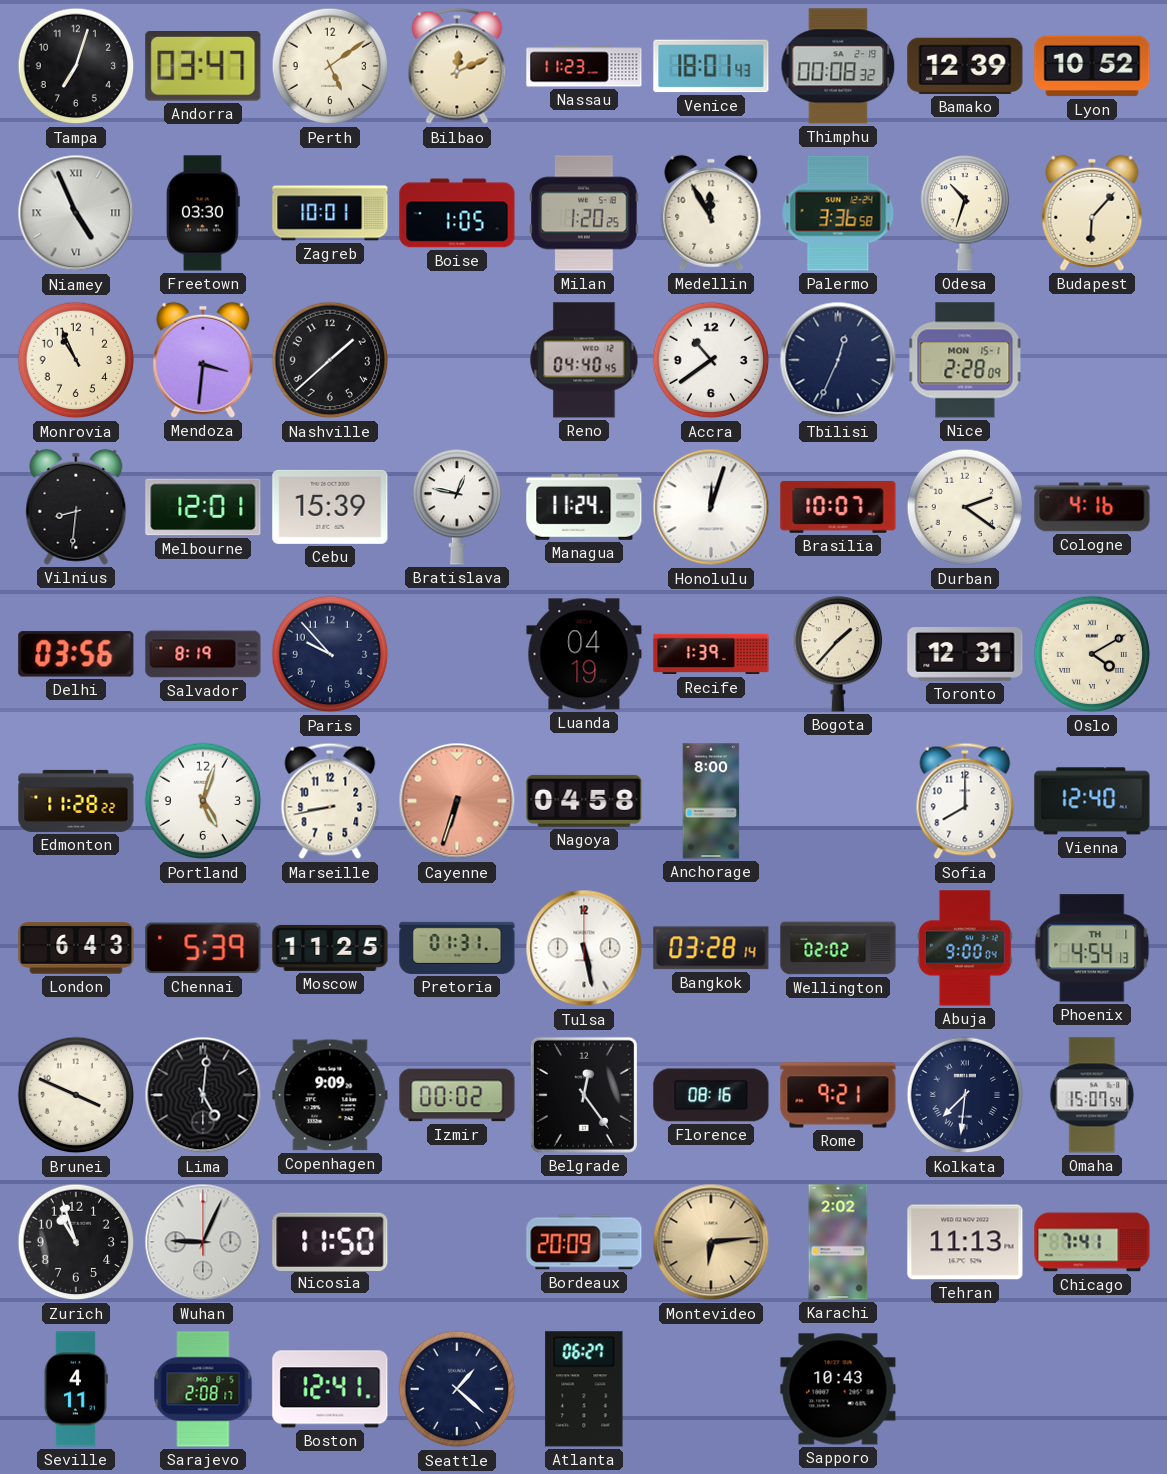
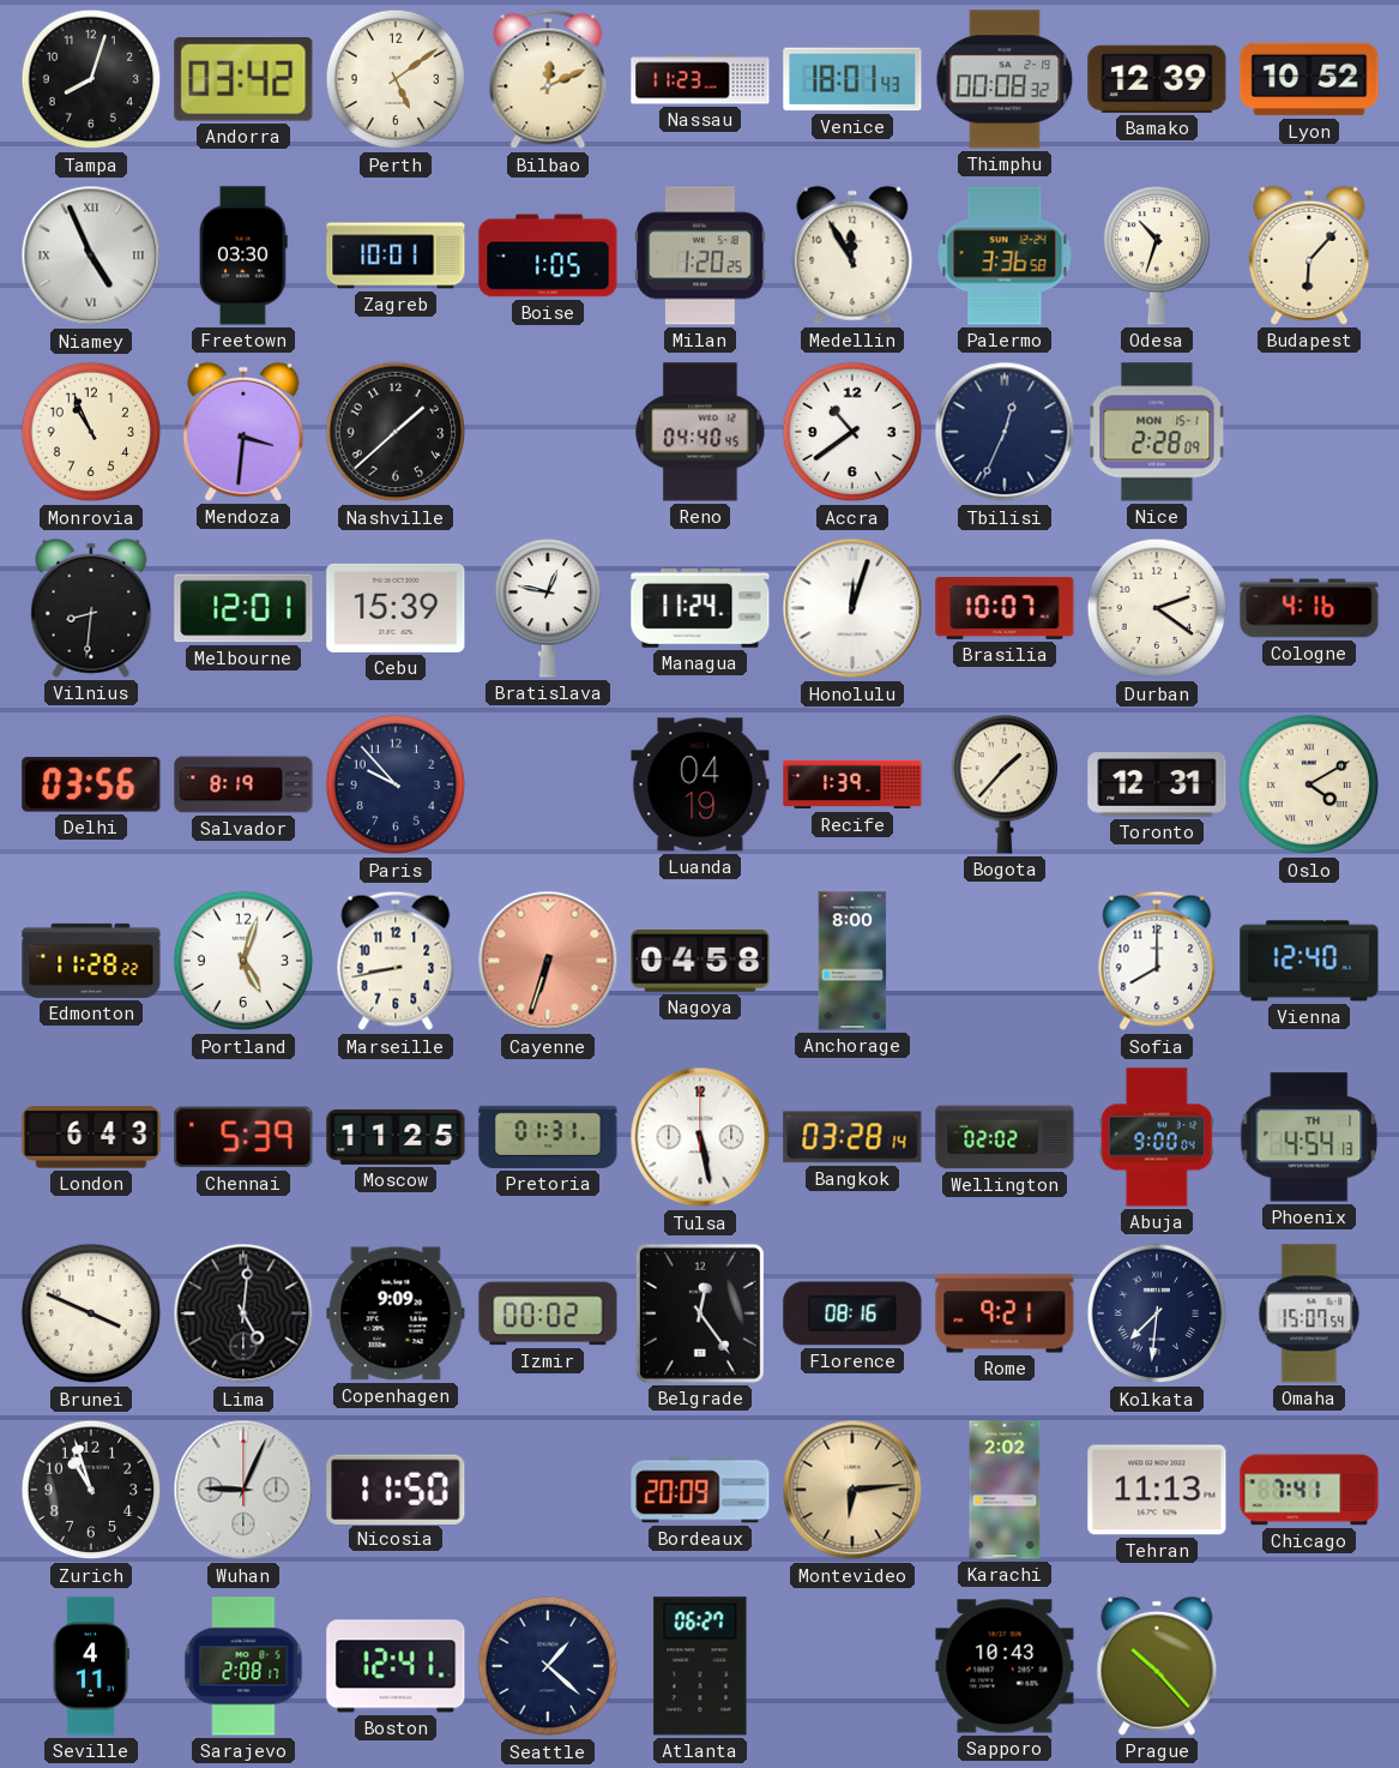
Tampa: 7:03 -> 8:03
Andorra: 03:47 -> 03:42
Prague: none -> 10:23
